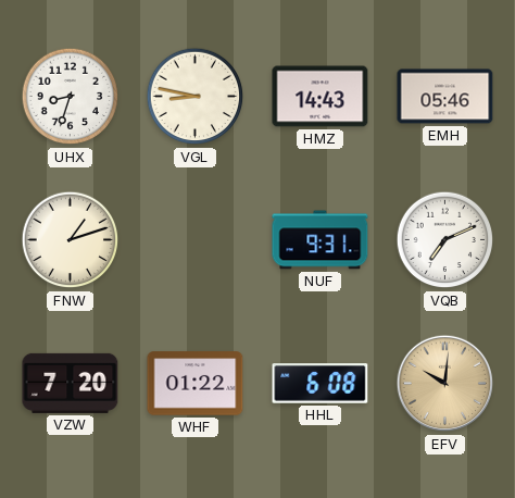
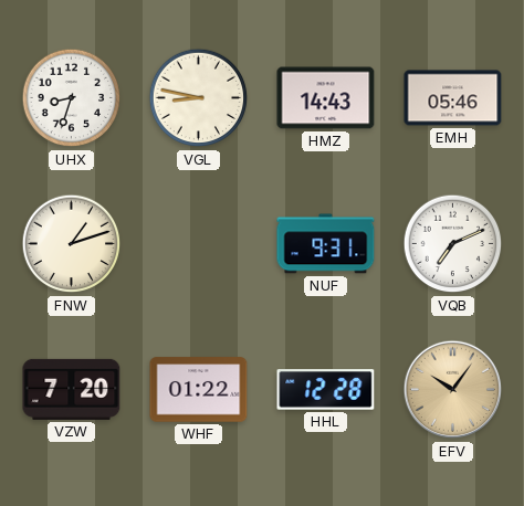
HHL: 6:08 -> 12:28
EFV: 10:01 -> 10:06
